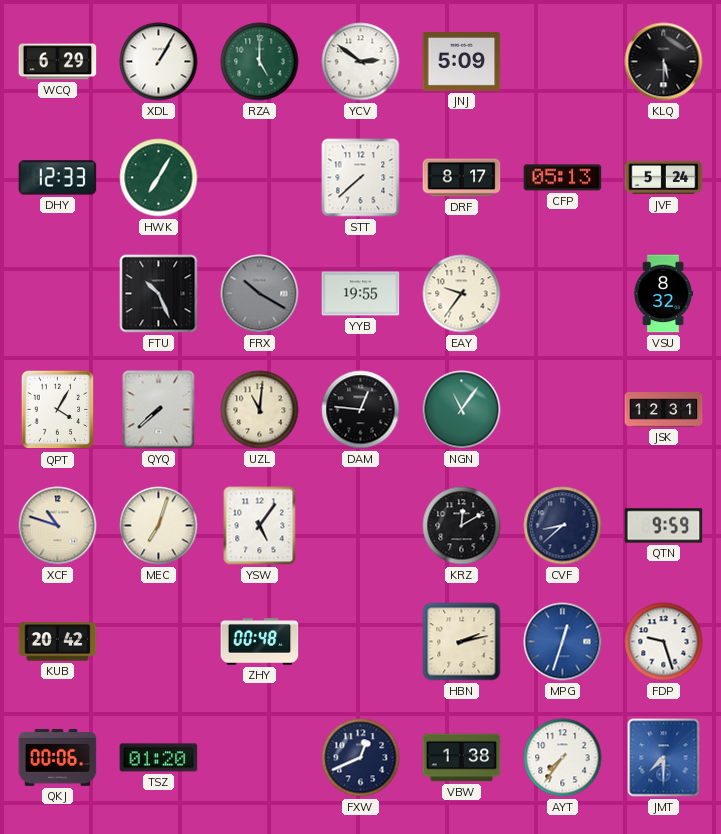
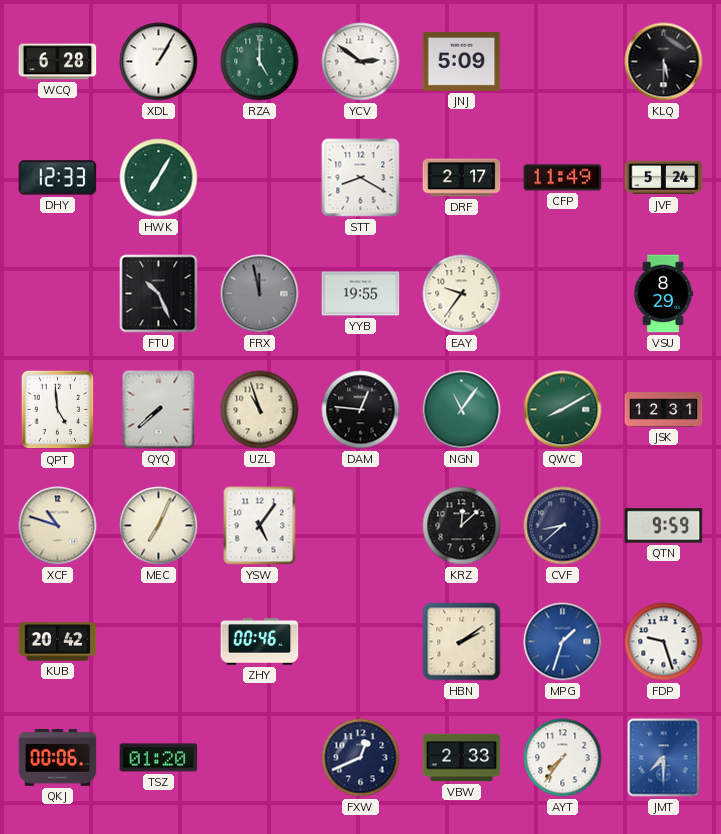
WCQ: 6:29 -> 6:28
STT: 7:38 -> 8:20
DRF: 8:17 -> 2:17
CFP: 05:13 -> 11:49
FRX: 10:20 -> 11:58
VSU: 8:32 -> 8:29
QPT: 4:05 -> 4:59
UZL: 11:01 -> 10:57
QWC: none -> 8:10
MEC: 7:03 -> 7:04
KRZ: 12:10 -> 12:08
ZHY: 00:48 -> 00:46
HBN: 2:13 -> 2:09
MPG: 12:33 -> 1:33
VBW: 1:38 -> 2:33
